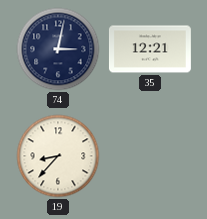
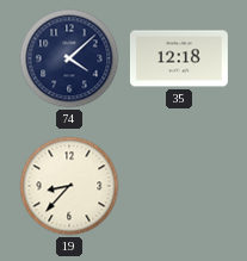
74: 3:02 -> 4:08
35: 12:21 -> 12:18
